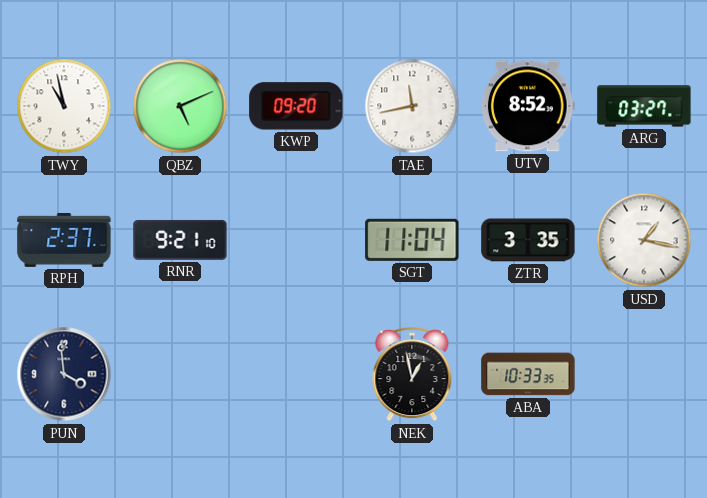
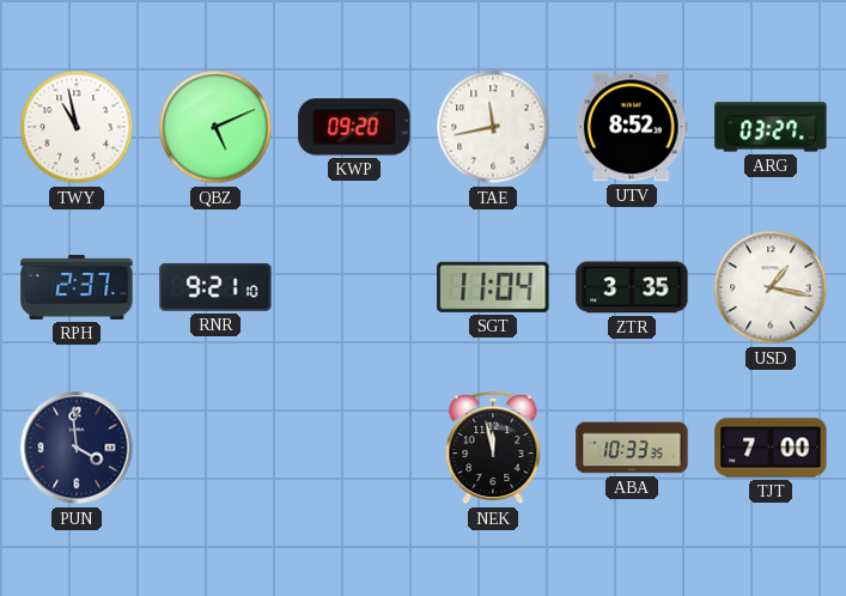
NEK: 12:58 -> 11:58
TJT: none -> 7:00
